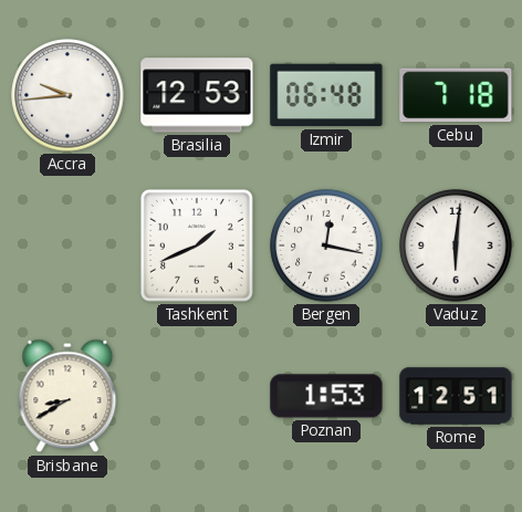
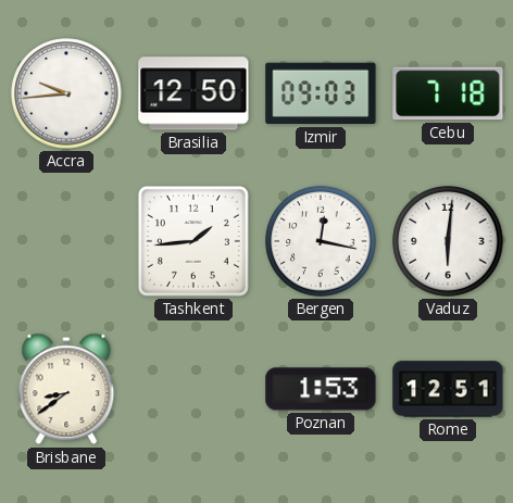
Brasilia: 12:53 -> 12:50
Izmir: 06:48 -> 09:03
Tashkent: 1:41 -> 1:44
Brisbane: 8:40 -> 8:39
